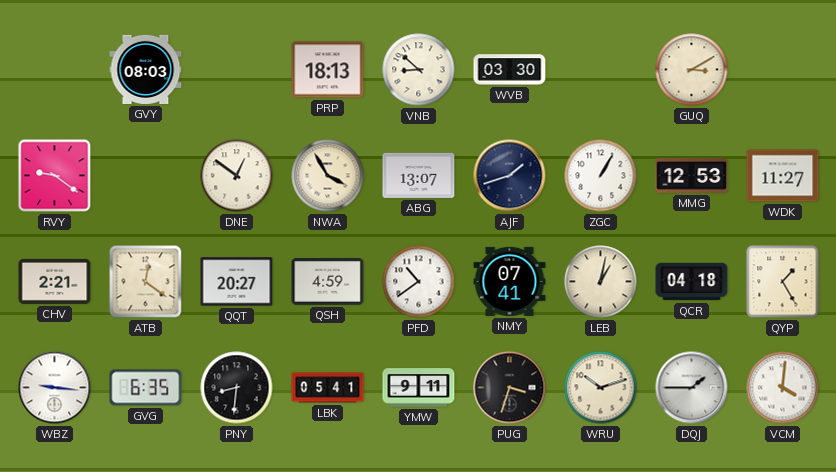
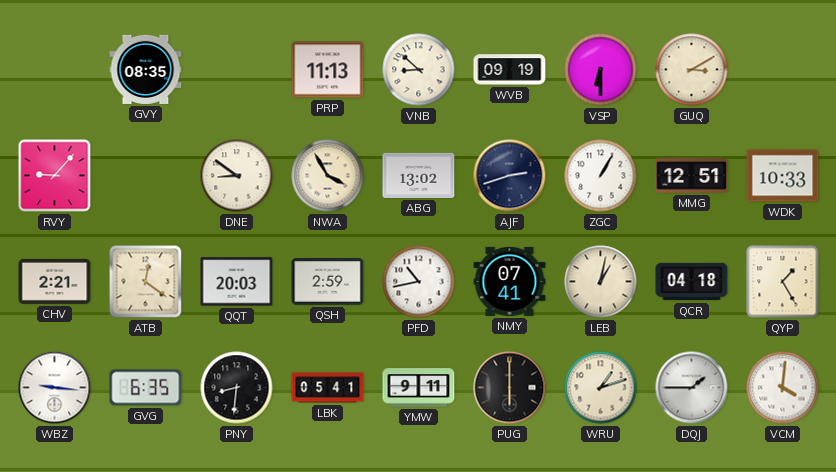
GVY: 08:03 -> 08:35
PRP: 18:13 -> 11:13
WVB: 03:30 -> 09:19
VSP: none -> 6:30
RVY: 9:21 -> 9:07
DNE: 12:51 -> 8:51
ABG: 13:07 -> 13:02
AJF: 1:42 -> 2:42
MMG: 12:53 -> 12:51
WDK: 11:27 -> 10:33
QQT: 20:27 -> 20:03
QSH: 4:59 -> 2:59
PFD: 10:39 -> 10:43
PUG: 3:33 -> 6:00
WRU: 10:12 -> 1:12
